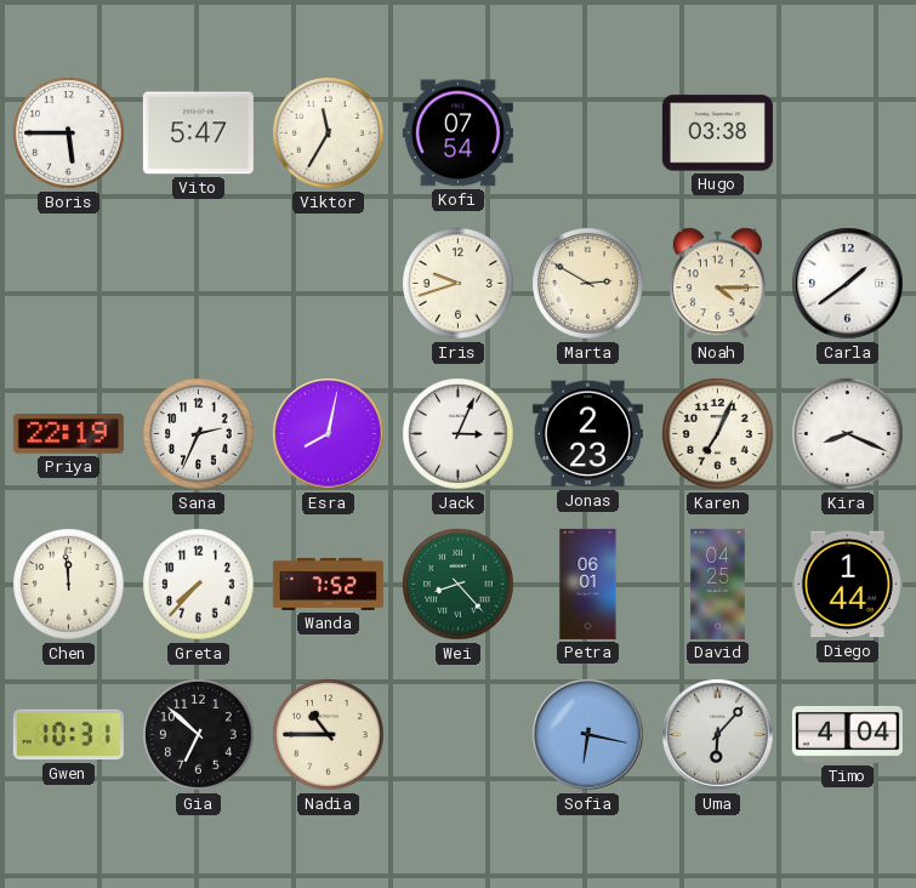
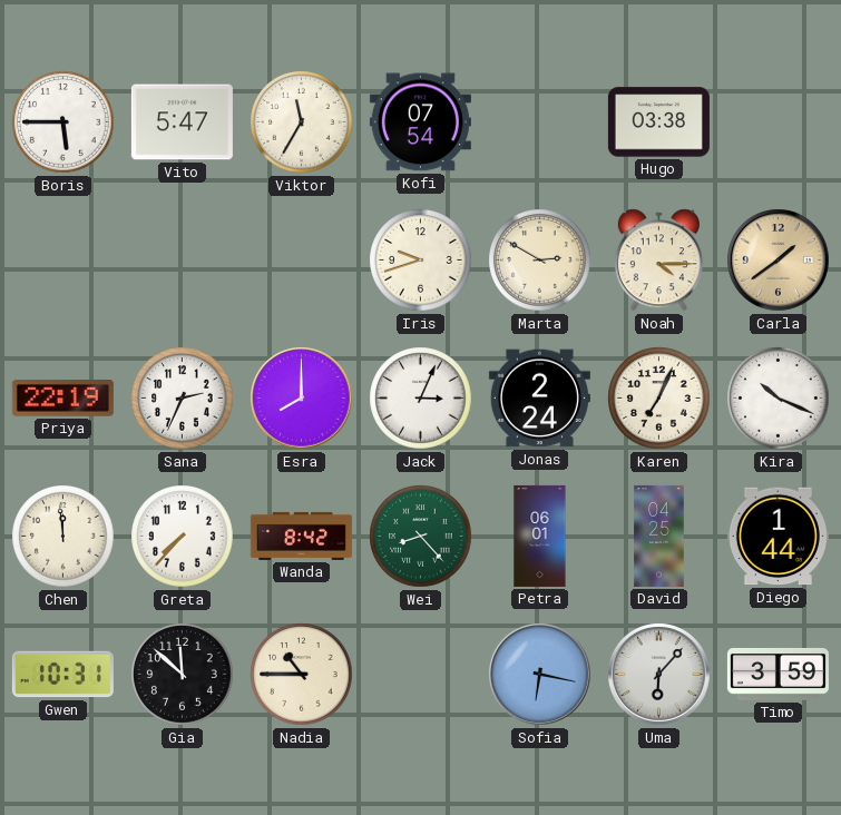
Carla dial: white -> champagne
Esra: 8:02 -> 8:00
Jonas: 2:23 -> 2:24
Kira: 8:19 -> 10:19
Wanda: 7:52 -> 8:42
Gia: 6:52 -> 11:52
Timo: 4:04 -> 3:59
